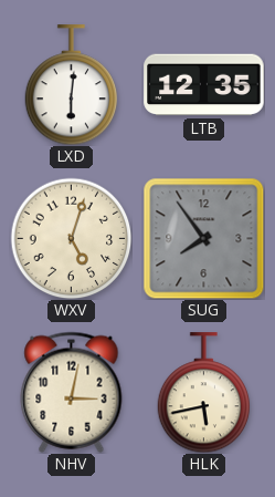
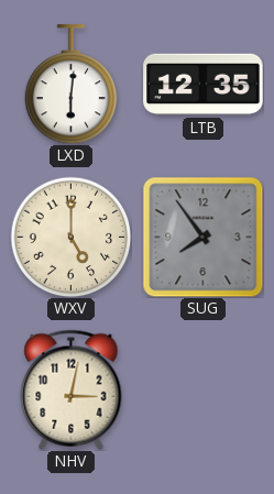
WXV: 5:03 -> 5:00
HLK: 5:43 -> none
